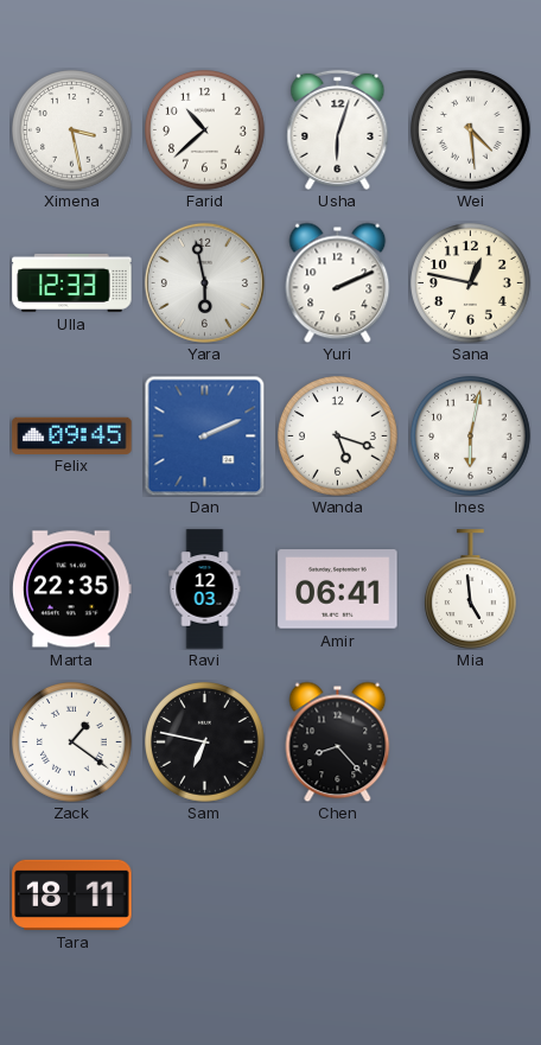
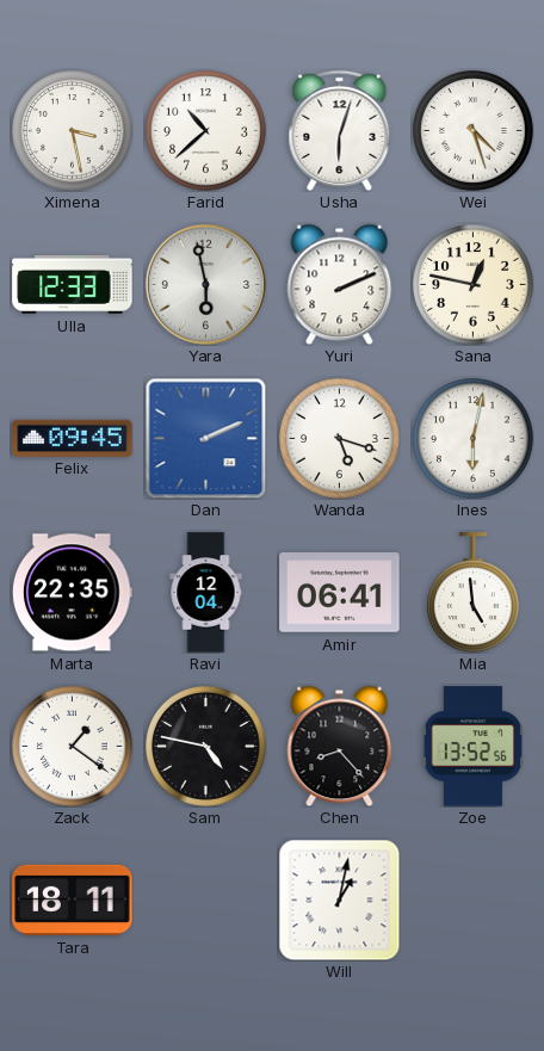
Wei: 4:29 -> 4:27
Ravi: 12:03 -> 12:04
Sam: 6:47 -> 4:47
Zoe: none -> 13:52
Will: none -> 1:02
